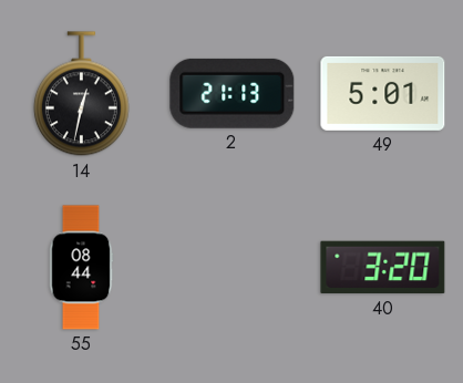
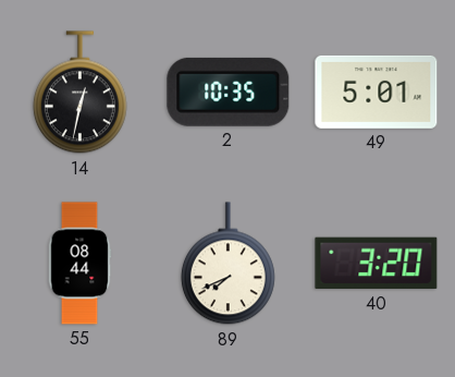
2: 21:13 -> 10:35
89: none -> 7:41
